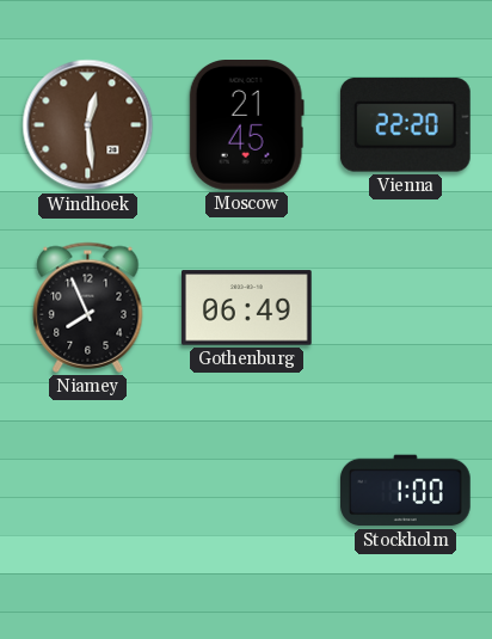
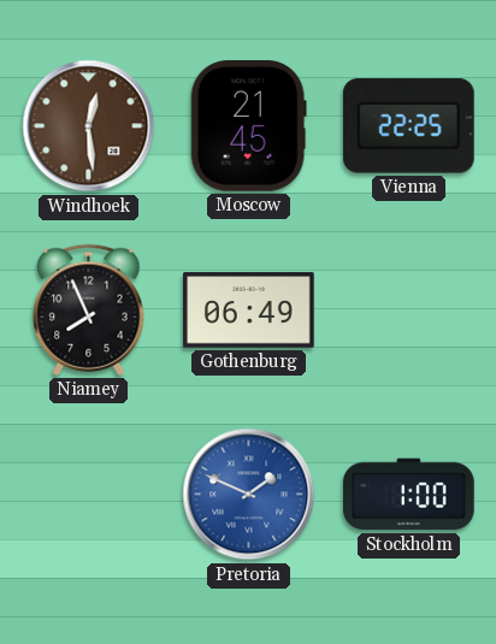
Vienna: 22:20 -> 22:25
Pretoria: none -> 1:49
